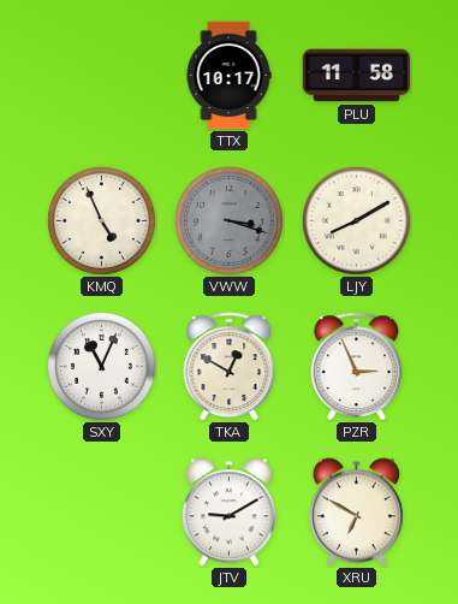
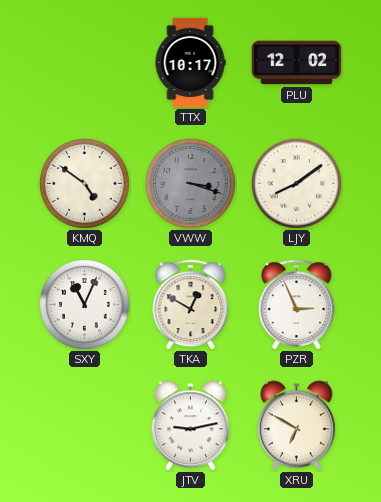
PLU: 11:58 -> 12:02
KMQ: 4:56 -> 4:51
LJY: 8:10 -> 8:09
JTV: 9:10 -> 9:13
